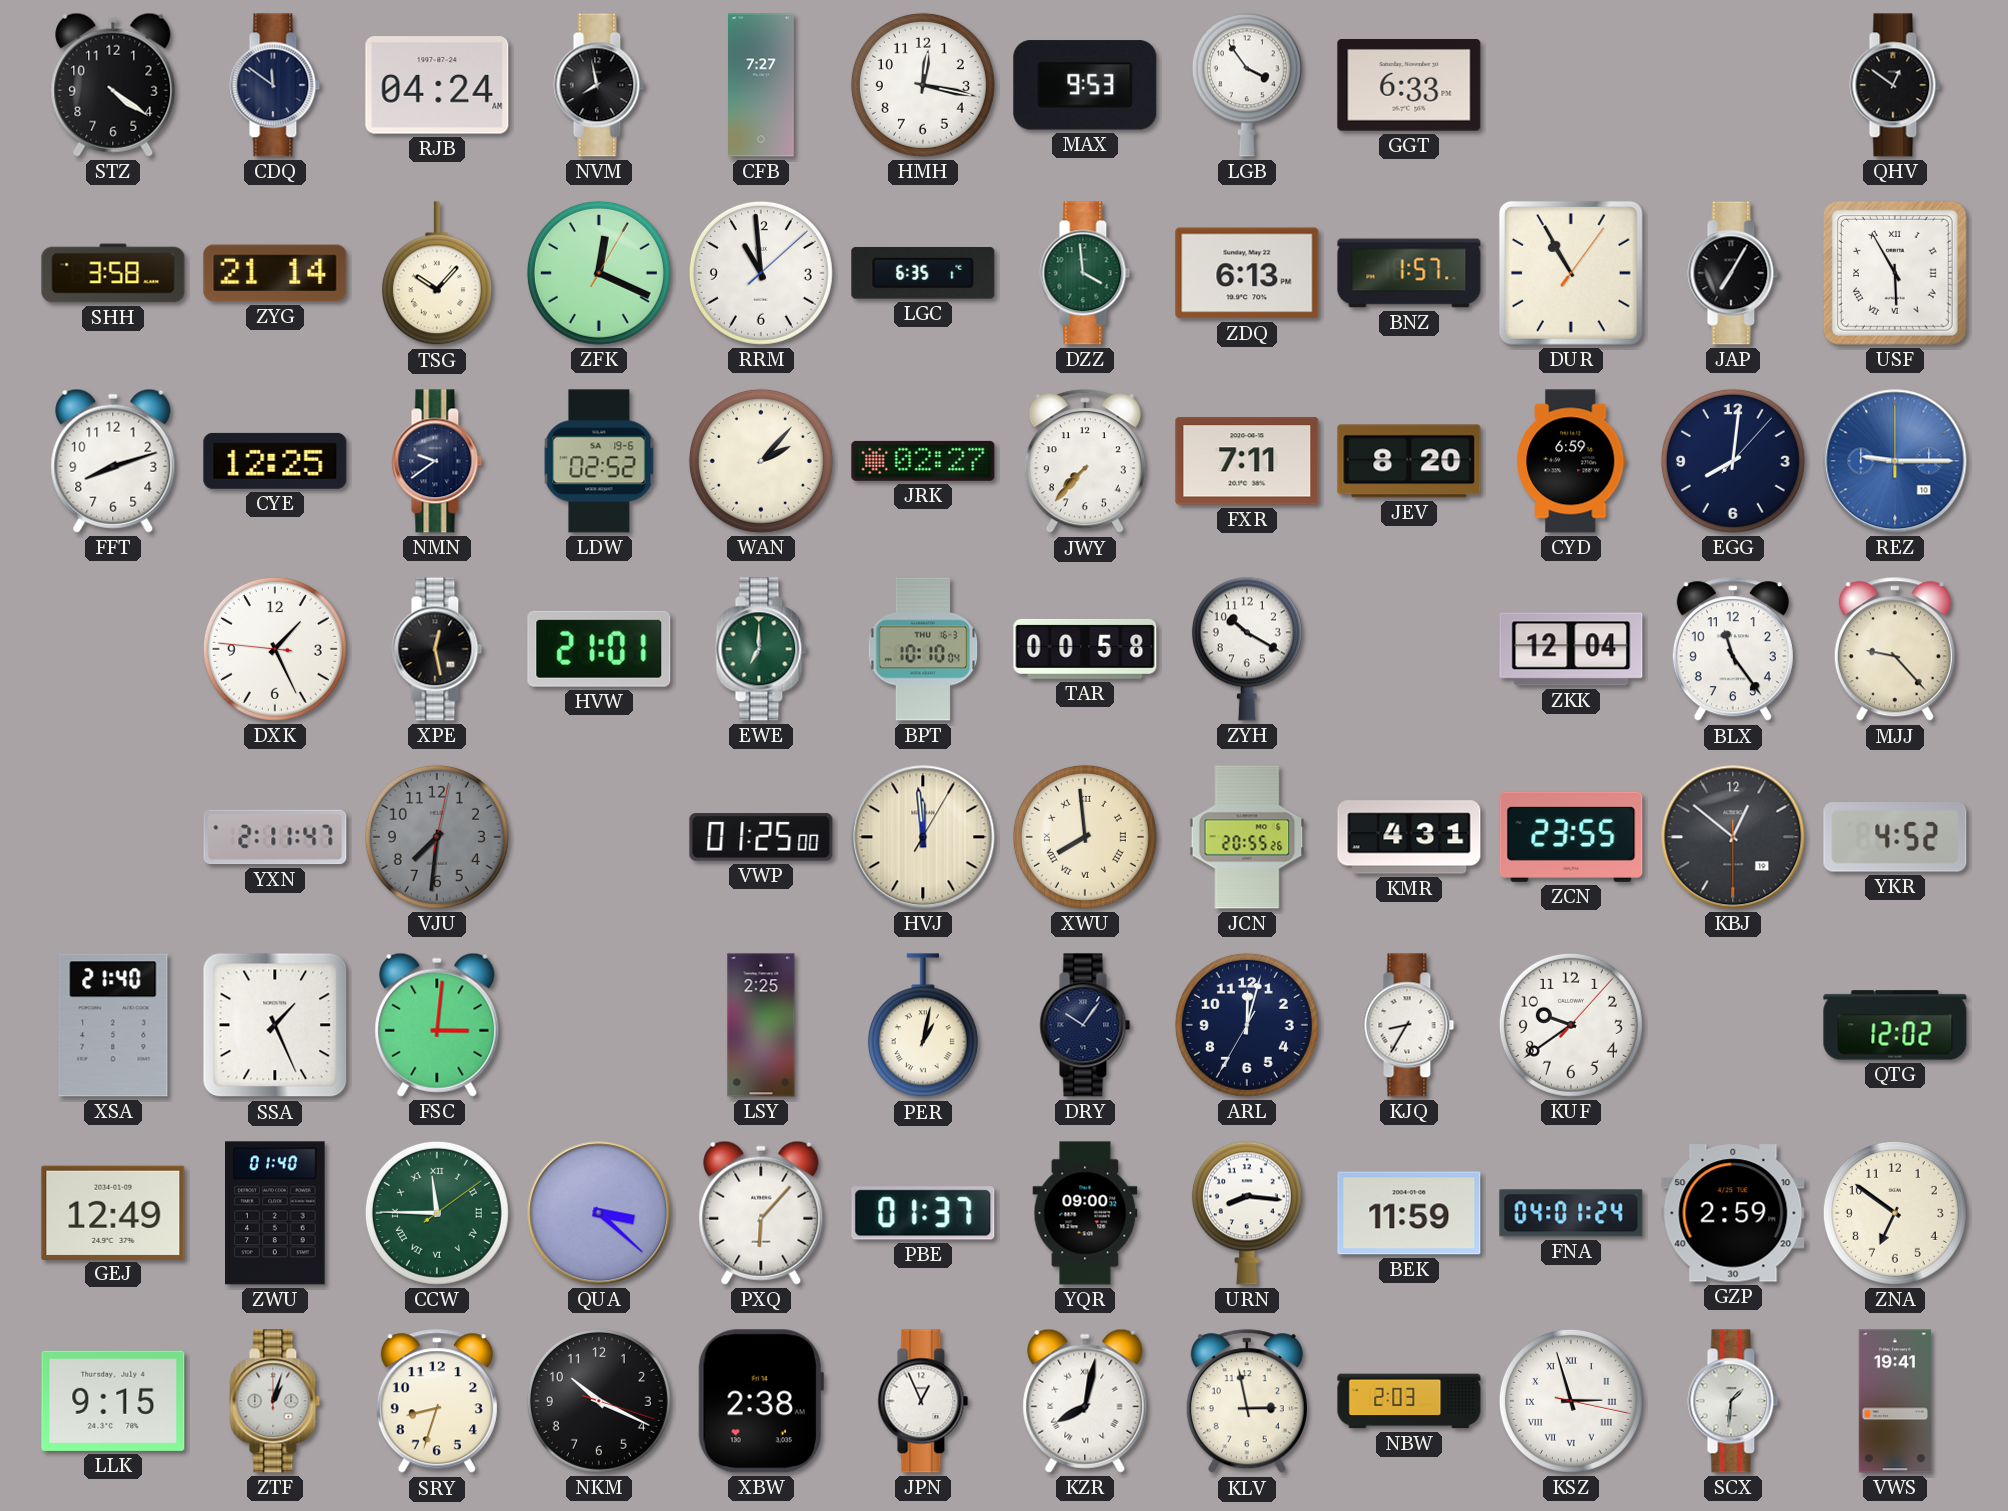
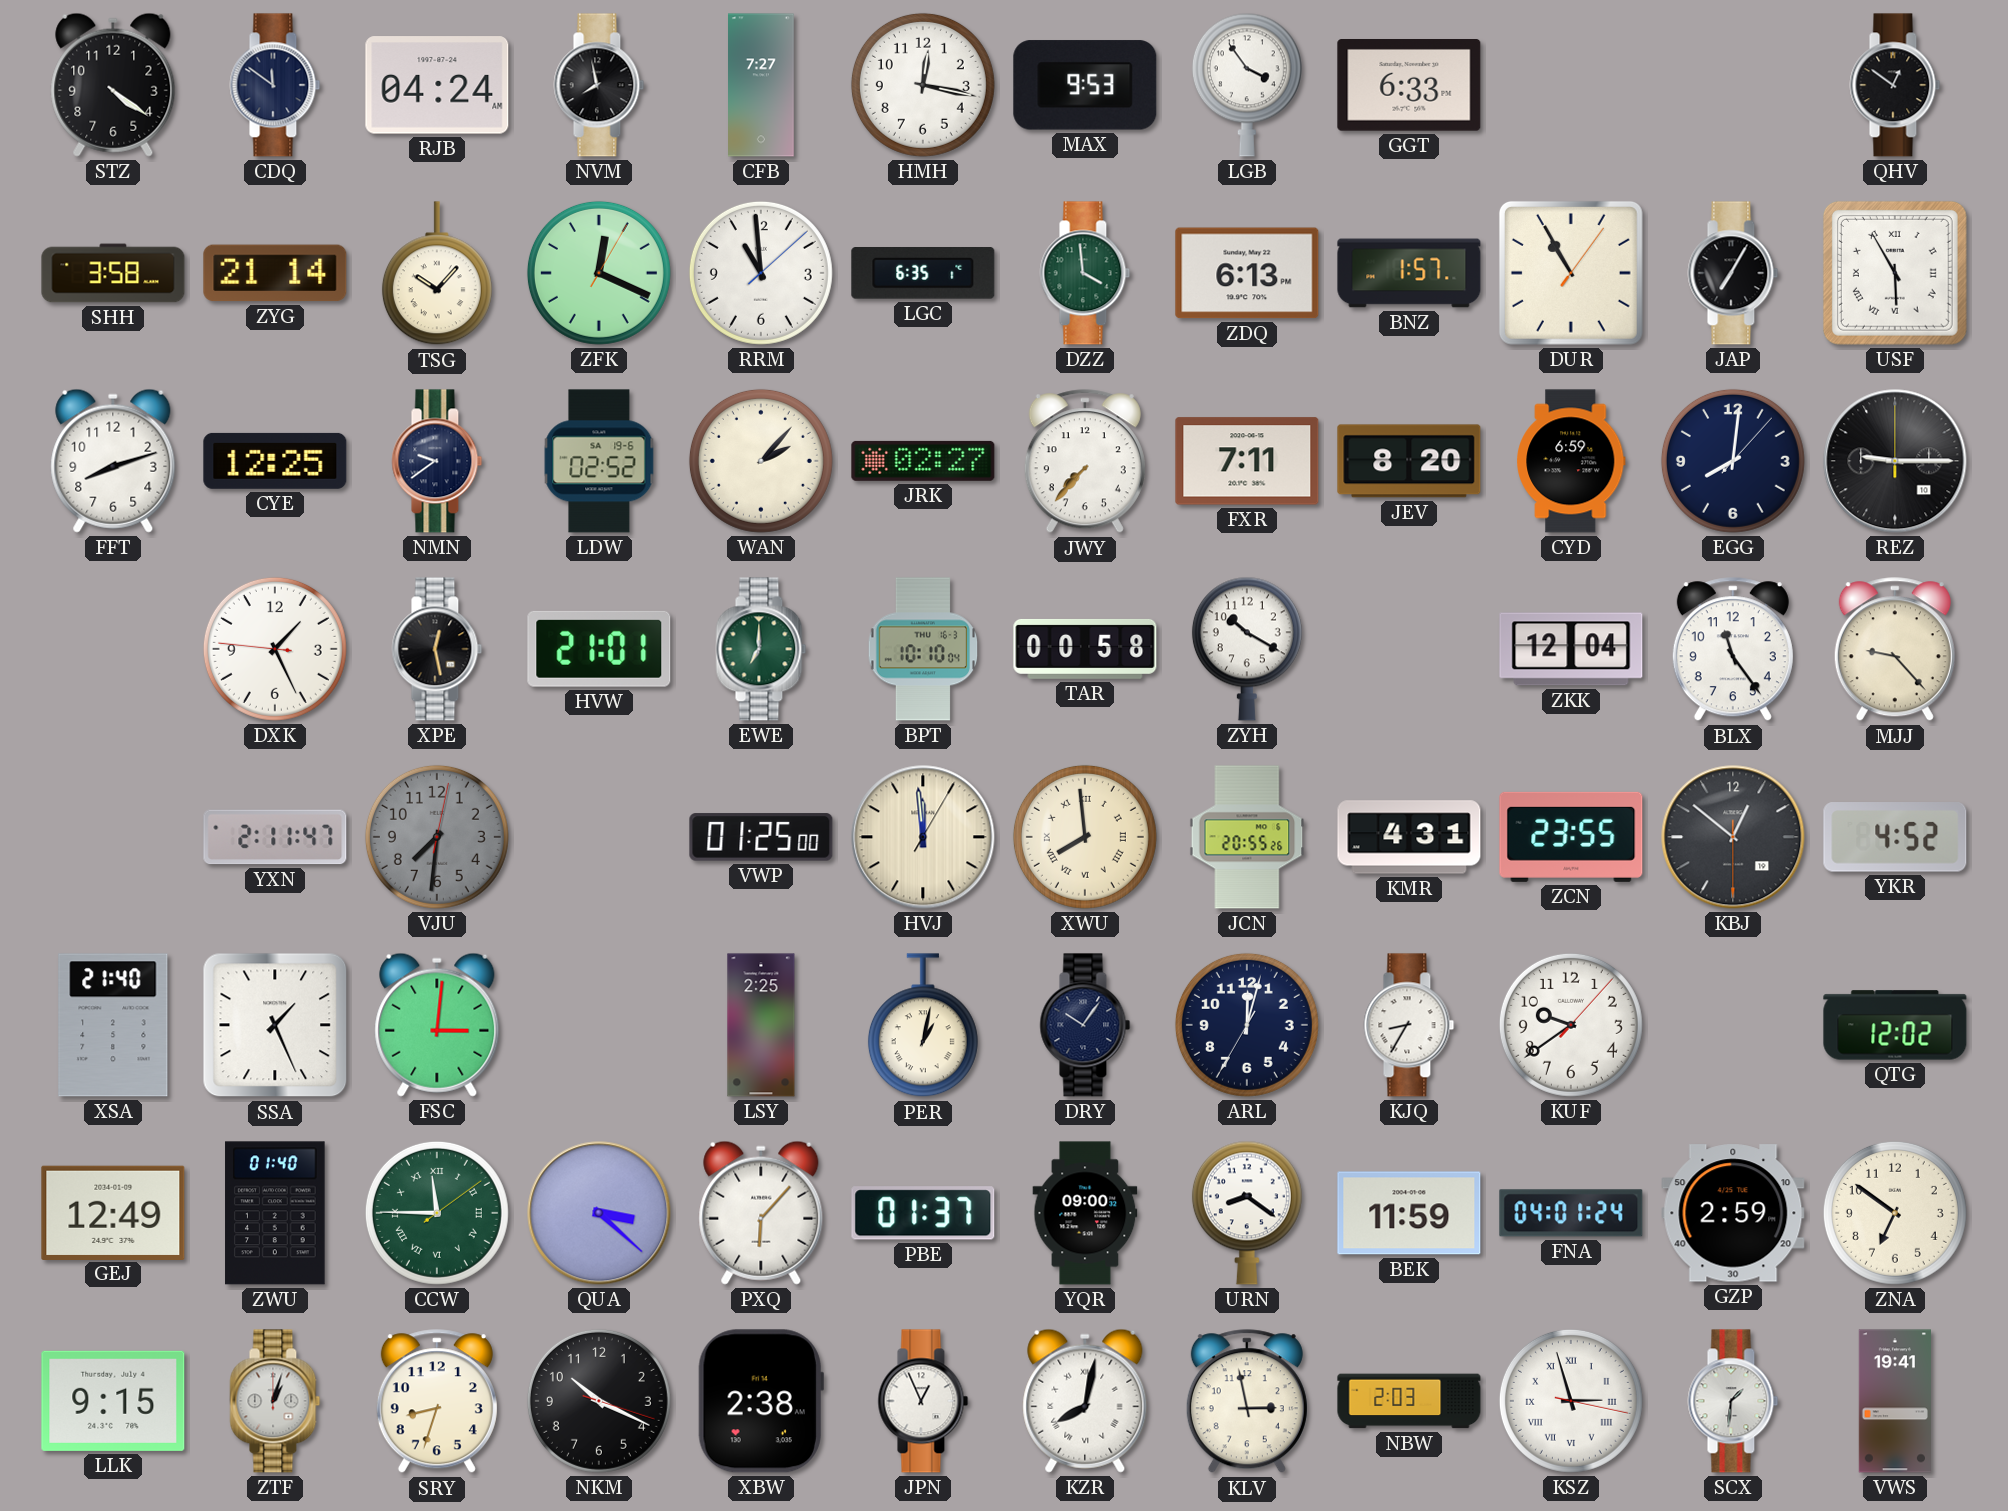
REZ dial: blue -> black
URN: 8:16 -> 8:21
